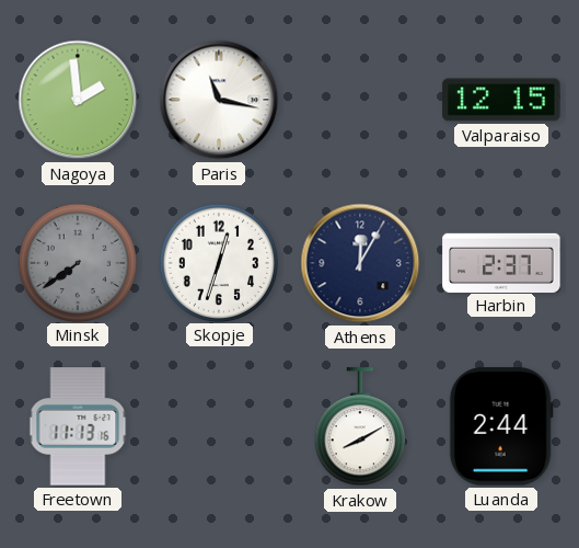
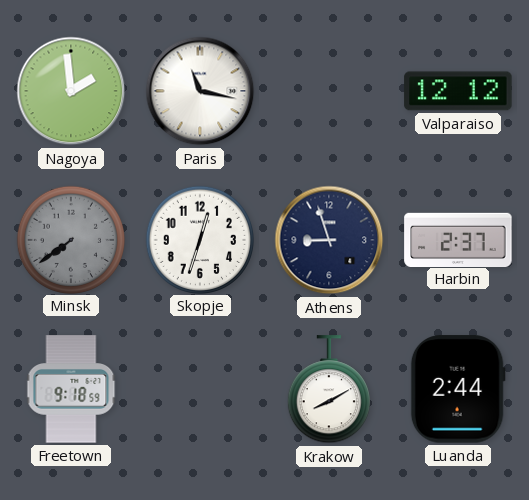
Valparaiso: 12:15 -> 12:12
Athens: 12:05 -> 8:57
Freetown: 11:13 -> 9:18
